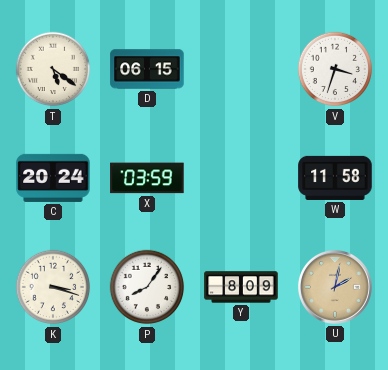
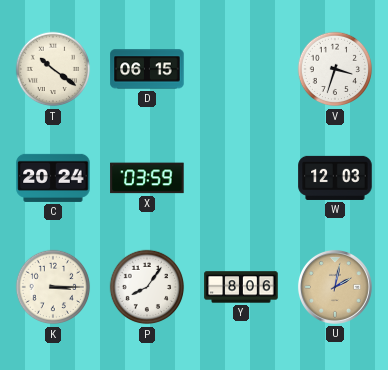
T: 5:21 -> 10:21
W: 11:58 -> 12:03
K: 3:18 -> 3:15
Y: 8:09 -> 8:06
